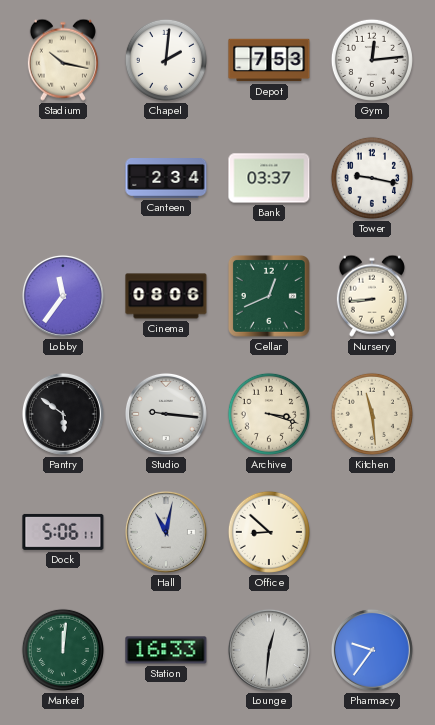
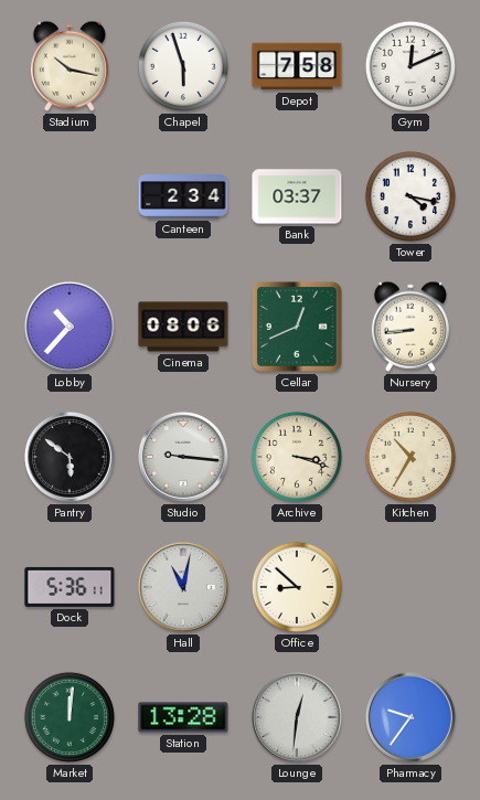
Chapel: 2:01 -> 5:57
Depot: 7:53 -> 7:58
Gym: 12:14 -> 12:11
Tower: 9:17 -> 4:17
Lobby: 11:36 -> 10:37
Kitchen: 11:29 -> 10:35
Dock: 5:06 -> 5:36
Station: 16:33 -> 13:28
